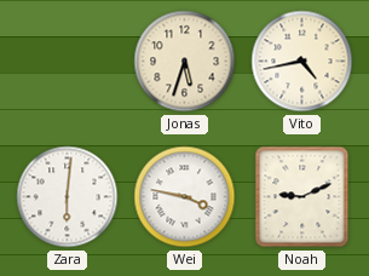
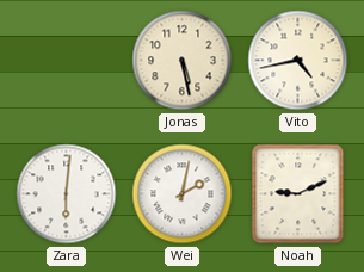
Jonas: 5:33 -> 5:28
Wei: 3:47 -> 2:02
